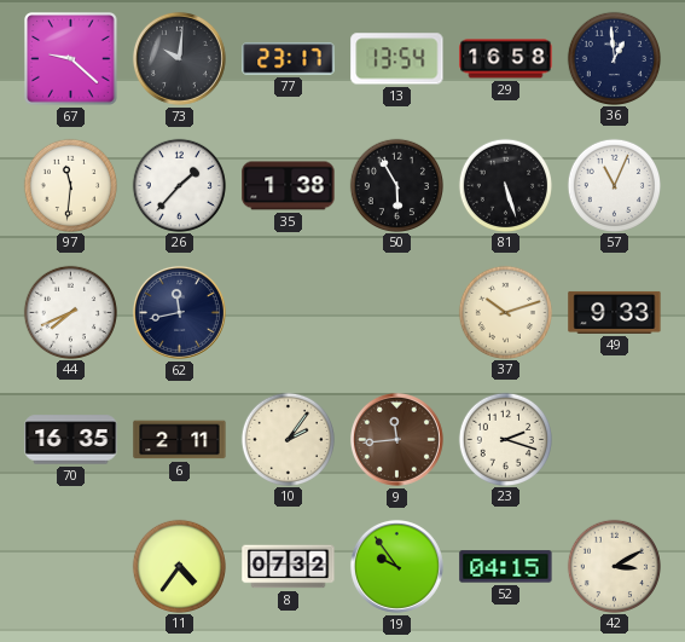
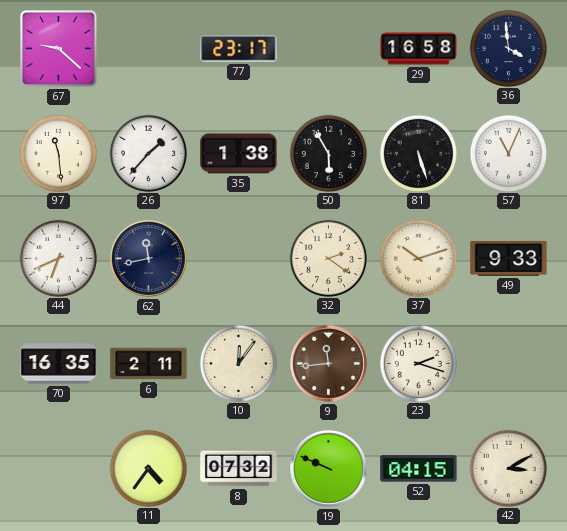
73: 10:01 -> none
13: 13:54 -> none
36: 12:59 -> 3:59
97: 11:31 -> 11:29
44: 7:41 -> 6:41
32: none -> 2:21
10: 2:06 -> 12:06
19: 9:54 -> 9:49
